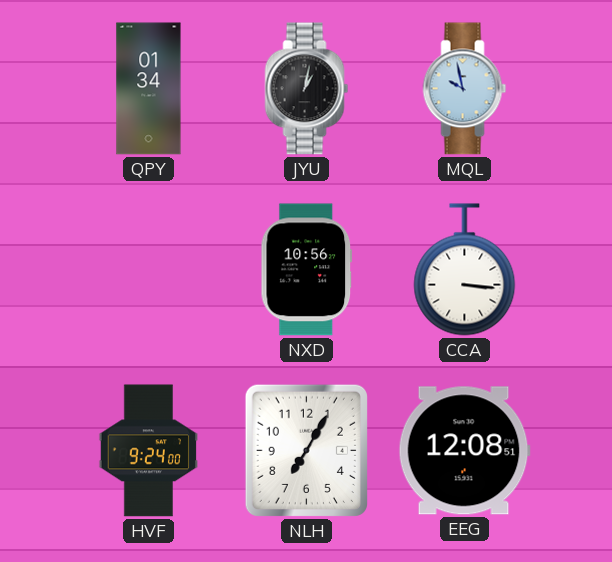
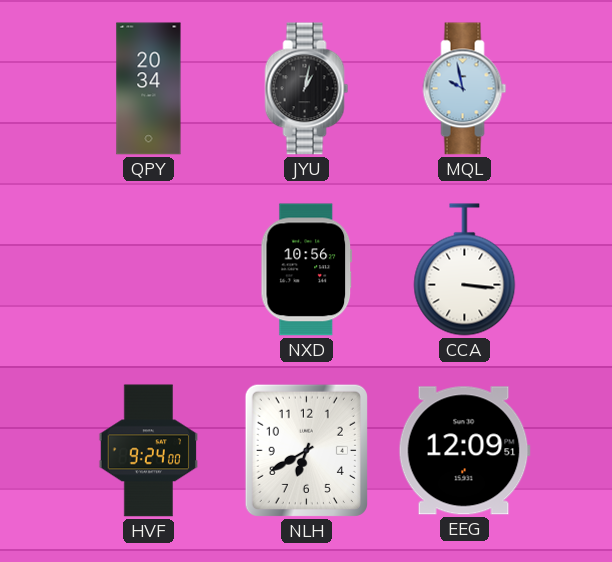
QPY: 01:34 -> 20:34
NLH: 7:05 -> 6:40
EEG: 12:08 -> 12:09
